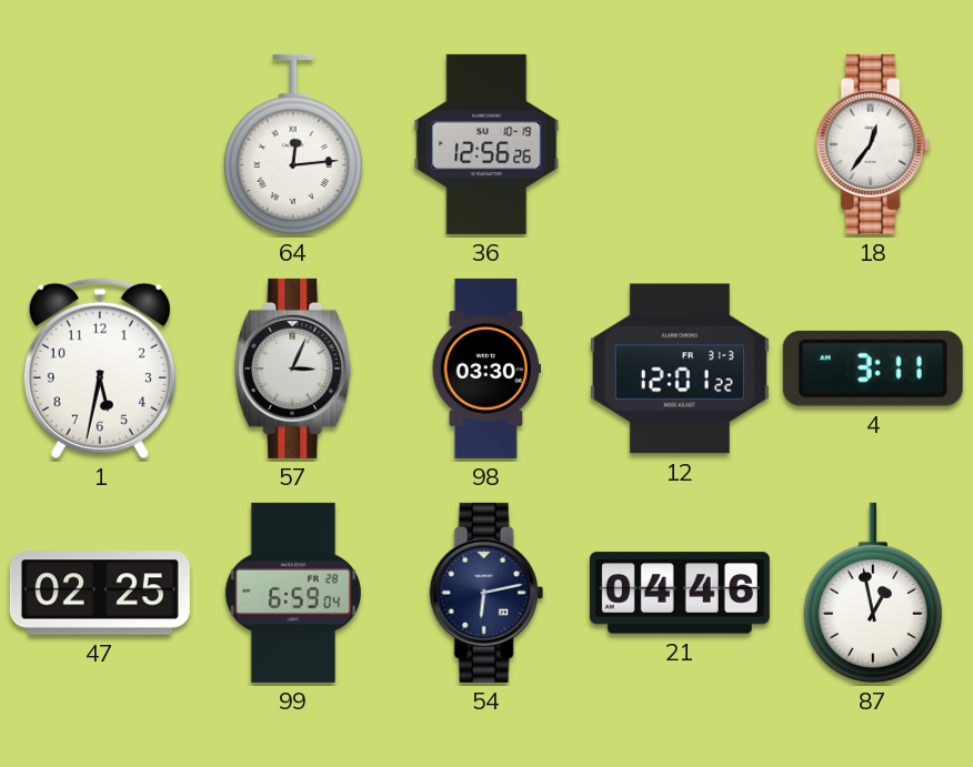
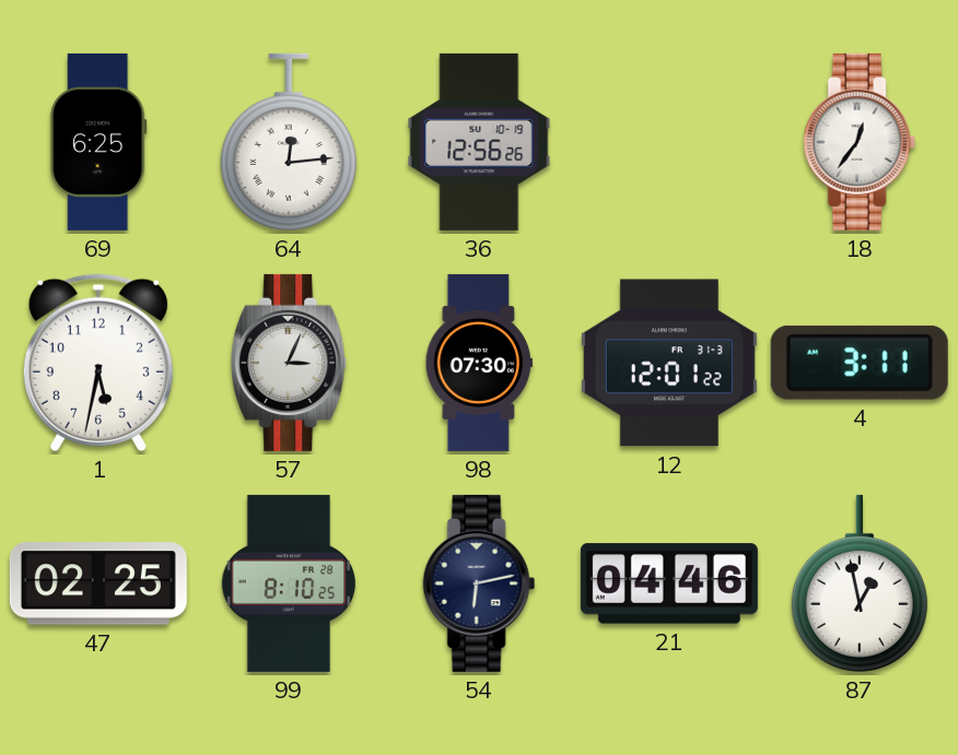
69: none -> 6:25
98: 03:30 -> 07:30
99: 6:59 -> 8:10
